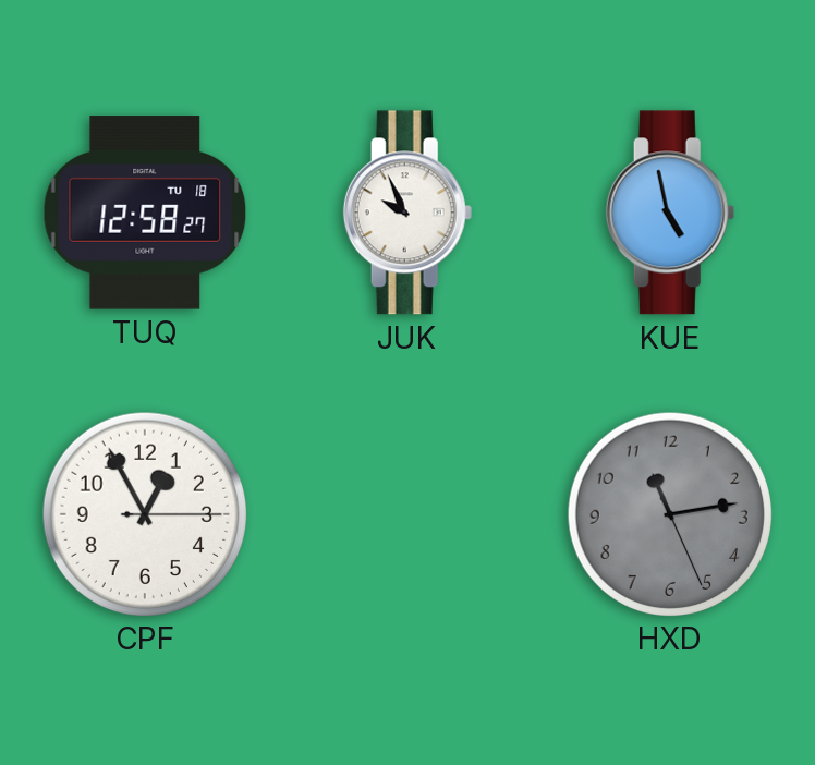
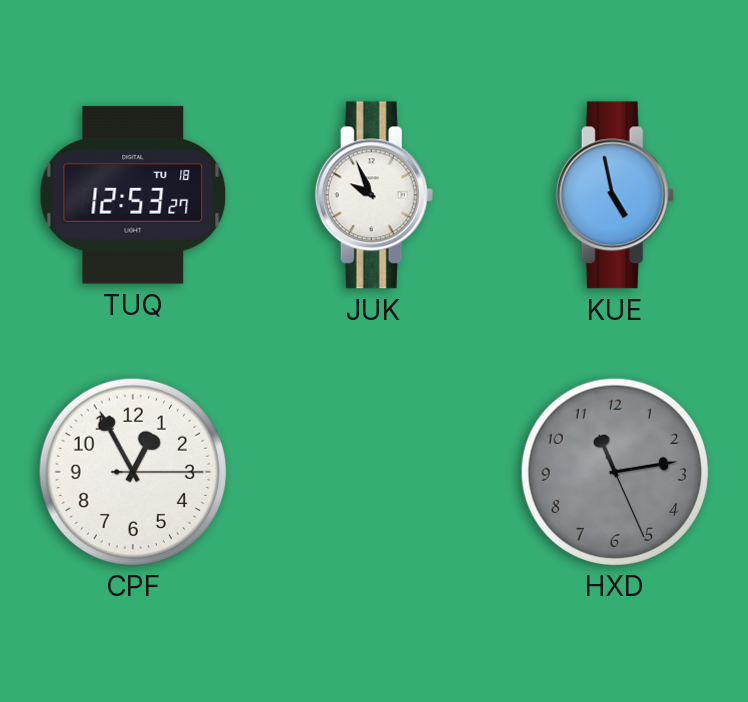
TUQ: 12:58 -> 12:53
